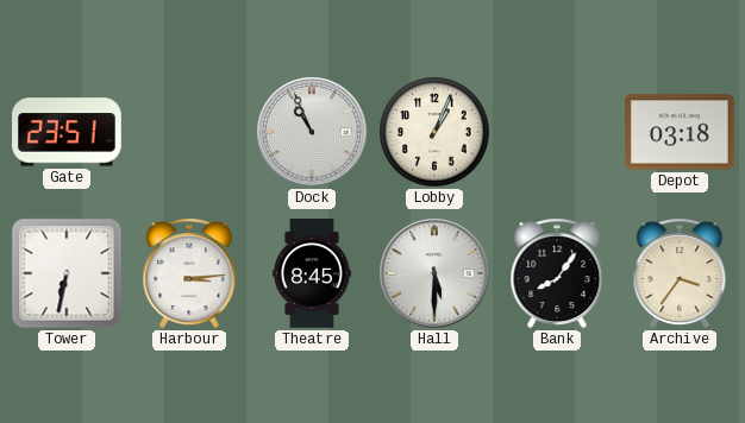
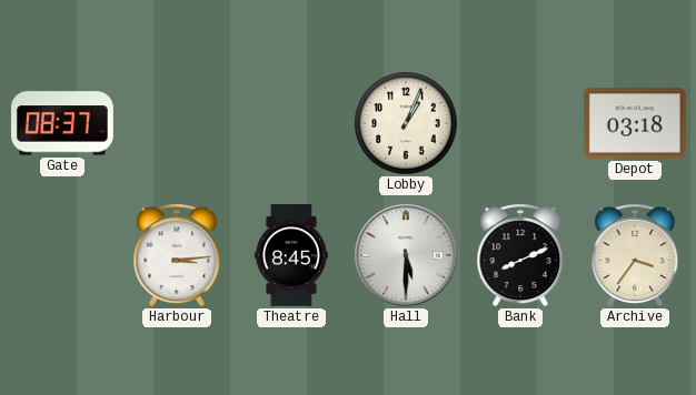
Gate: 23:51 -> 08:37
Dock: 10:56 -> none
Tower: 6:32 -> none
Bank: 8:06 -> 8:11
